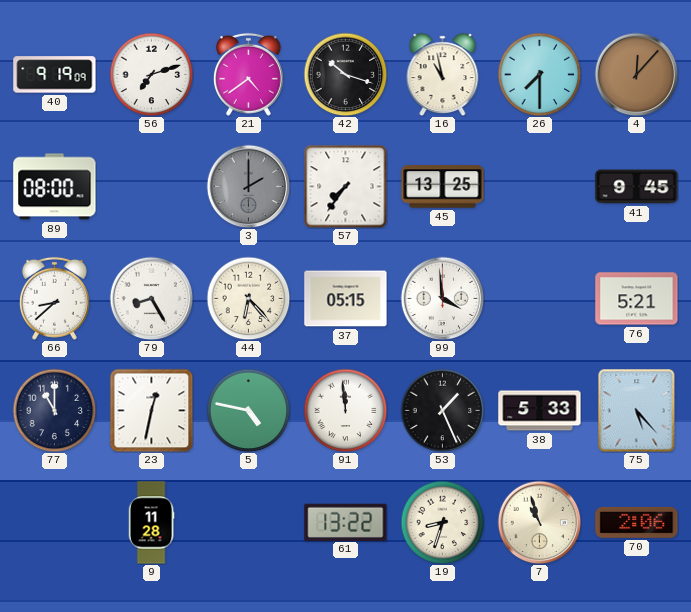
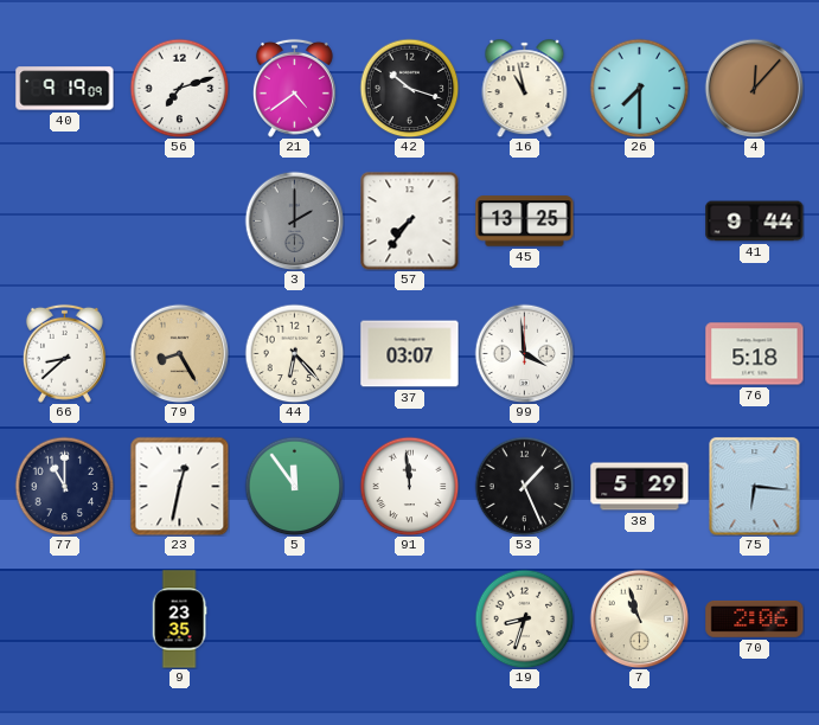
89: 08:00 -> none
41: 9:45 -> 9:44
79 dial: white -> champagne
37: 05:15 -> 03:07
76: 5:21 -> 5:18
5: 4:47 -> 11:54
38: 5:33 -> 5:29
75: 5:23 -> 6:16
9: 11:28 -> 23:35
61: 13:22 -> none
